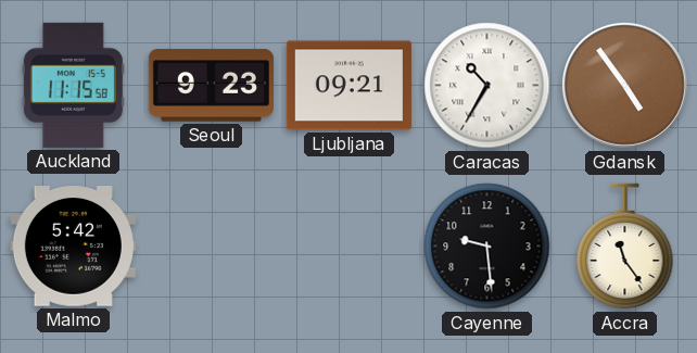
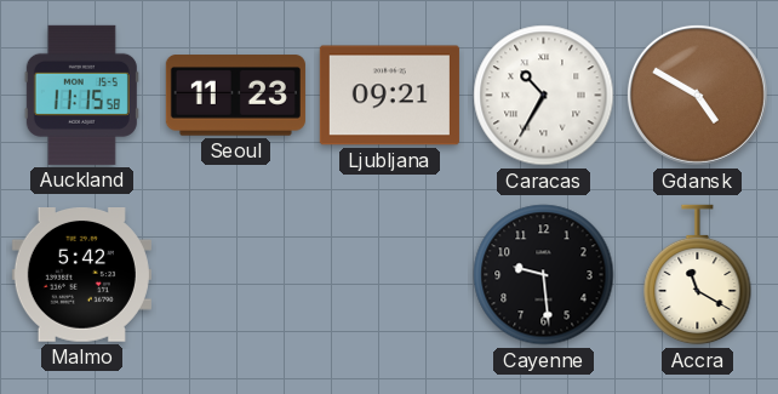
Seoul: 9:23 -> 11:23
Gdansk: 4:54 -> 4:50
Accra: 11:24 -> 11:20
